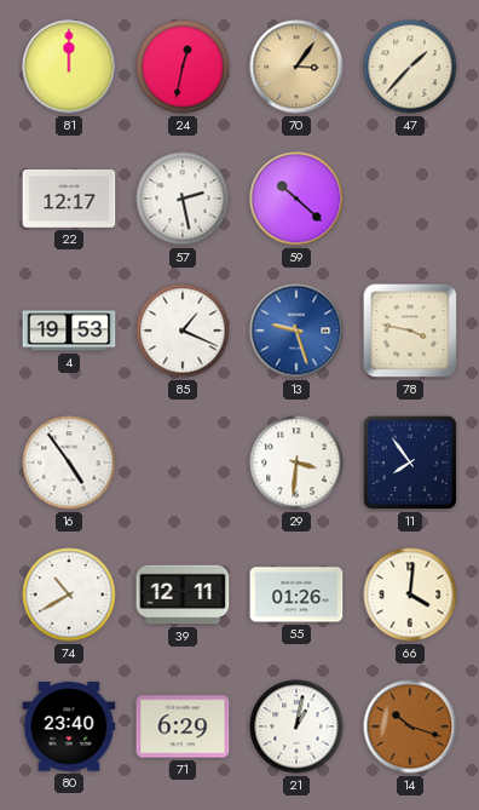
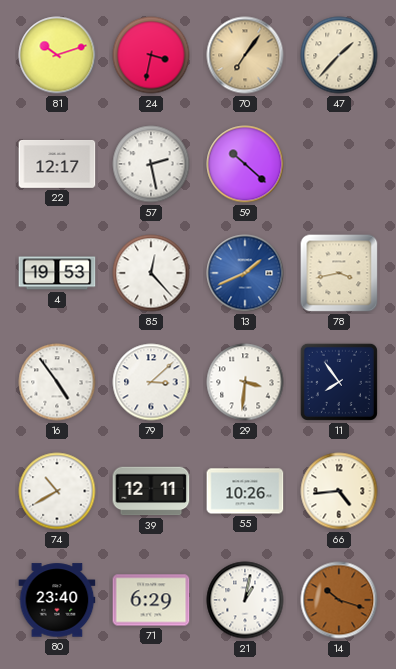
81: 12:00 -> 10:12
24: 12:32 -> 3:32
70: 3:06 -> 7:06
85: 1:19 -> 12:23
13: 9:27 -> 1:41
78: 3:47 -> 3:43
79: none -> 3:08
55: 01:26 -> 10:26
66: 4:01 -> 4:44
